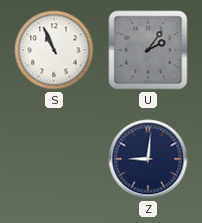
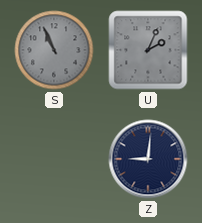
S dial: white -> grey
U: 2:06 -> 2:04
